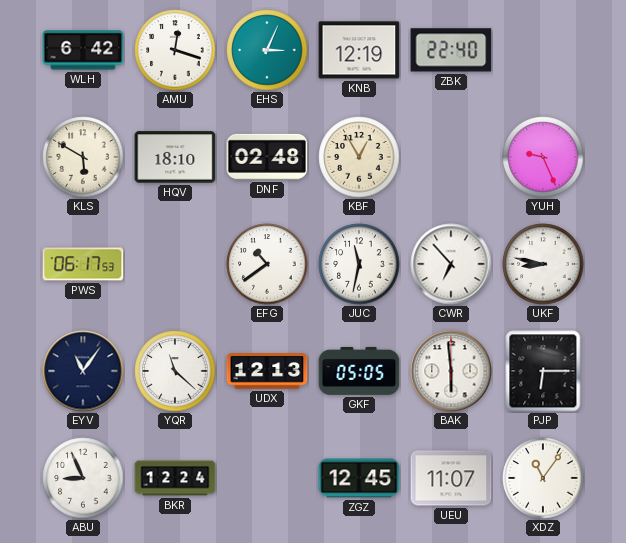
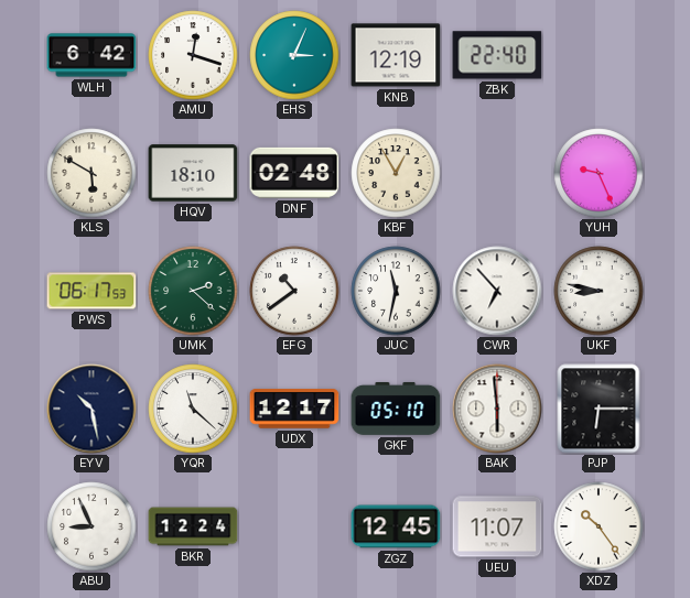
UMK: none -> 2:22
EYV: 11:06 -> 10:28
UDX: 12:13 -> 12:17
GKF: 05:05 -> 05:10
XDZ: 11:06 -> 10:24
